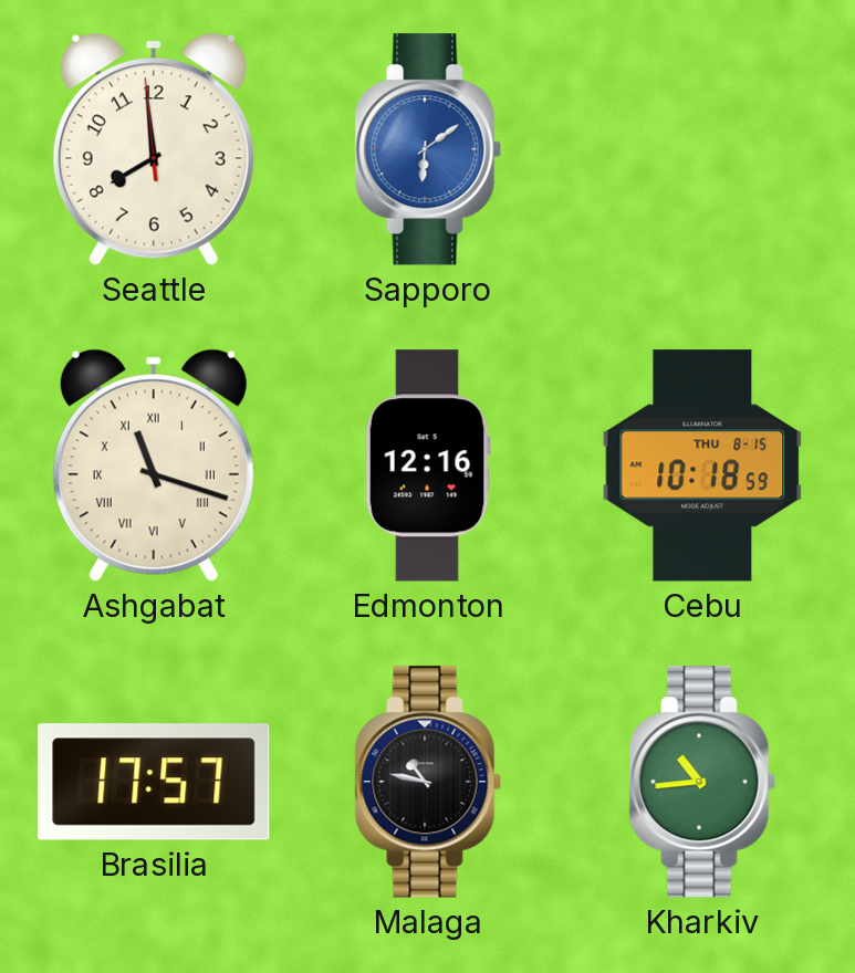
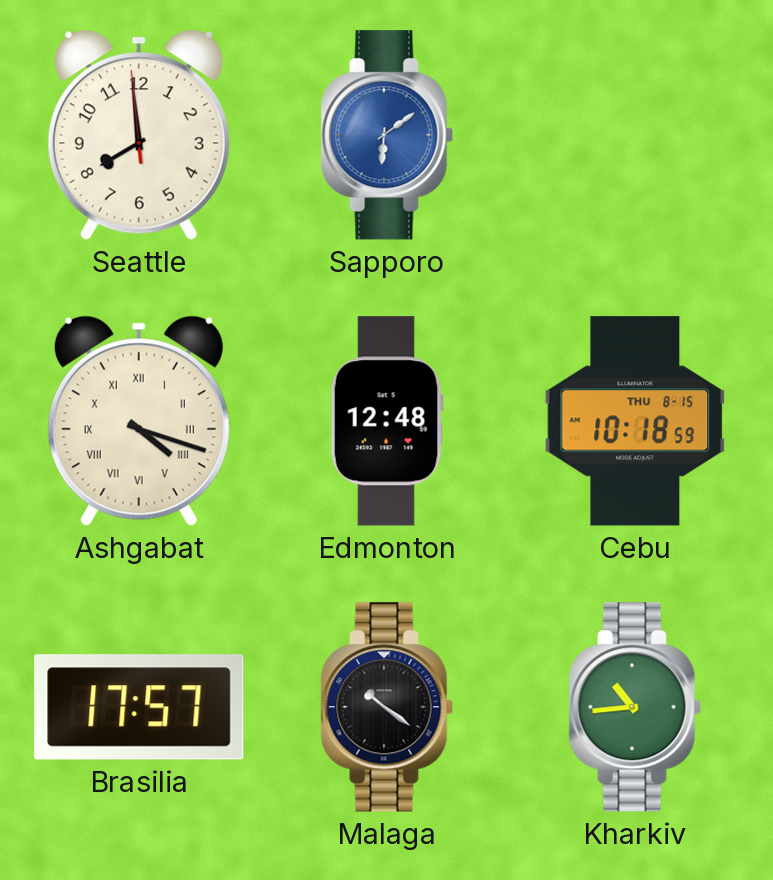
Ashgabat: 11:18 -> 4:18
Edmonton: 12:16 -> 12:48
Malaga: 10:47 -> 10:21
